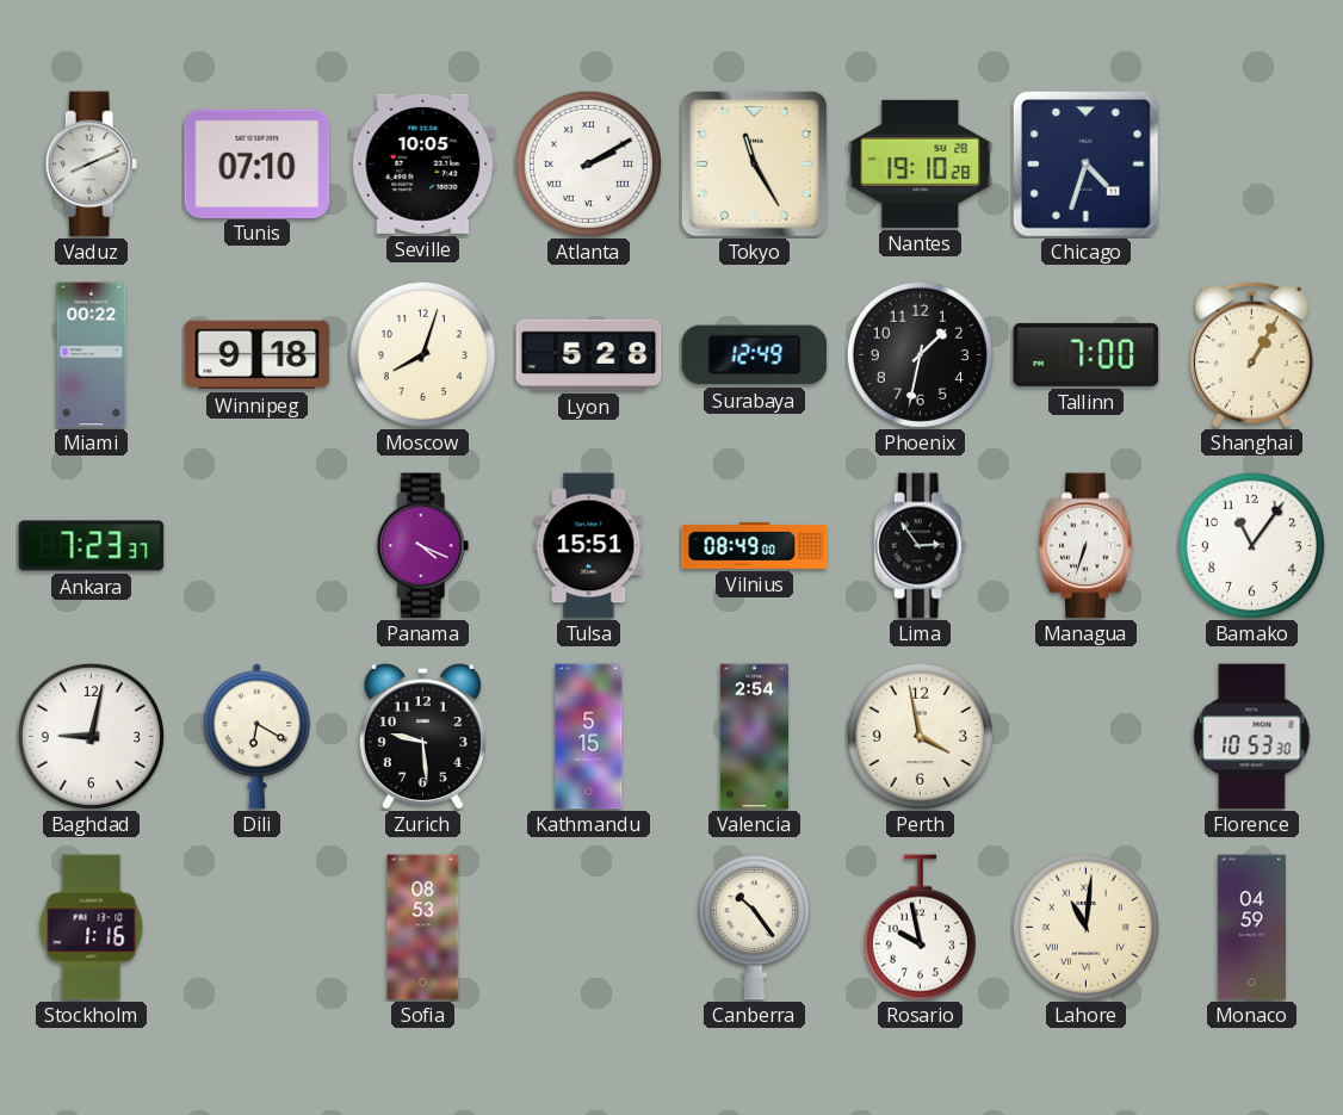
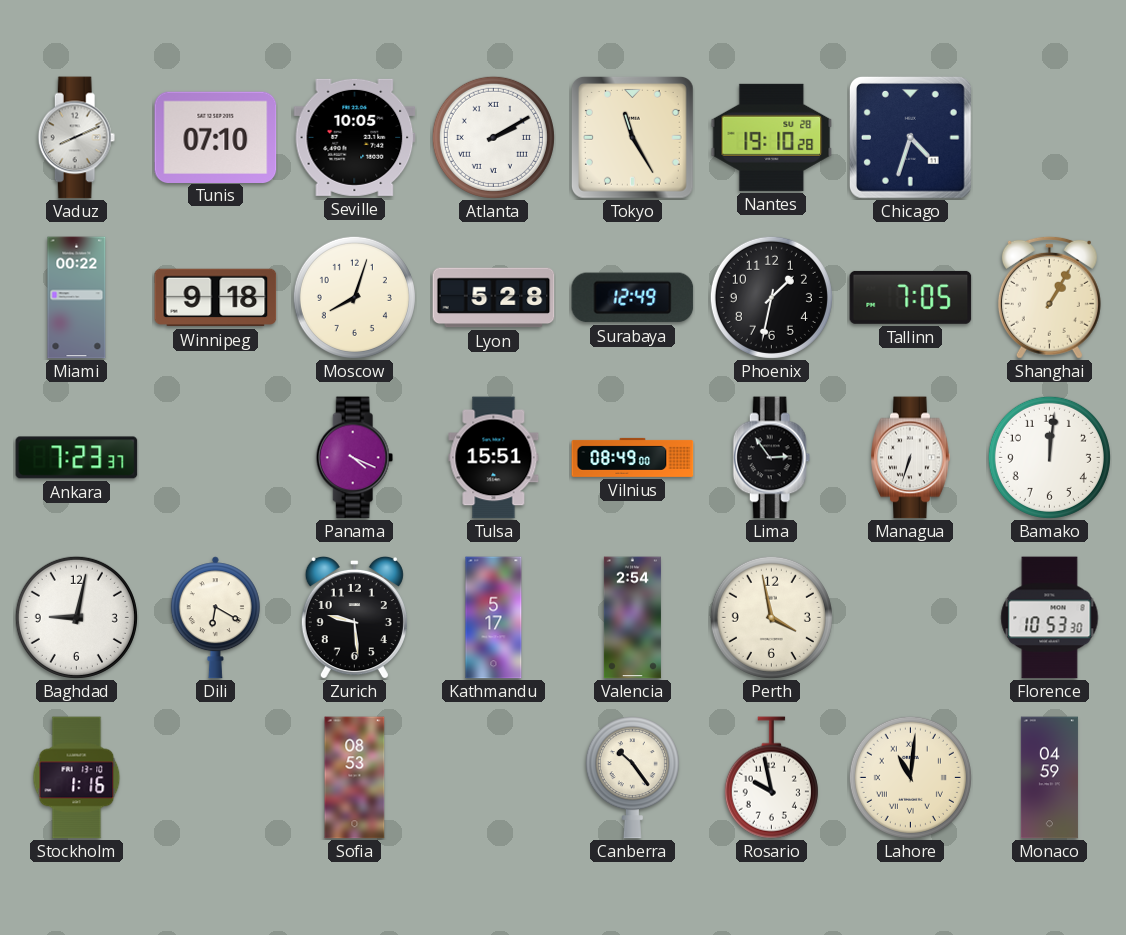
Tallinn: 7:00 -> 7:05
Bamako: 11:06 -> 12:01
Kathmandu: 5:15 -> 5:17
